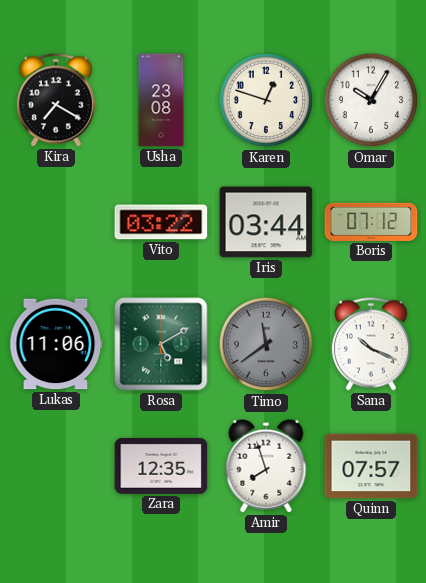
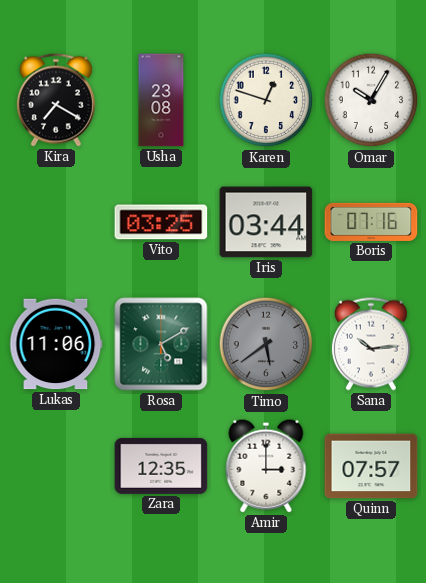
Vito: 03:22 -> 03:25
Boris: 07:12 -> 07:16
Timo: 11:39 -> 5:39
Sana: 10:19 -> 10:14
Amir: 7:57 -> 3:00
